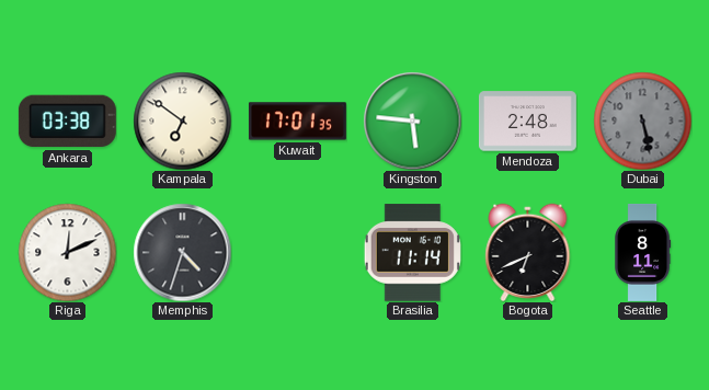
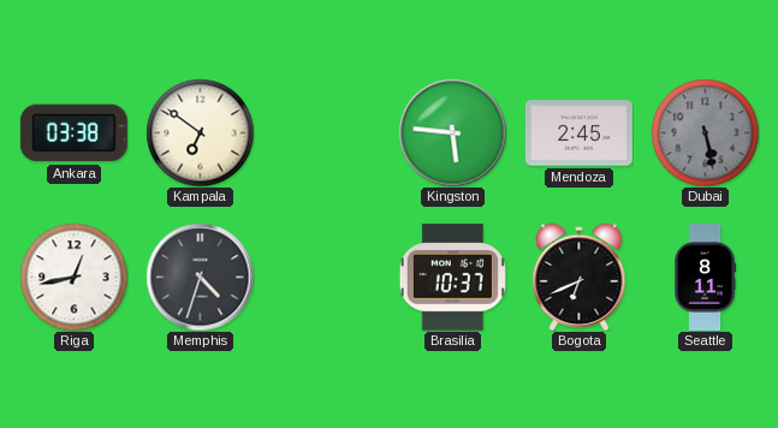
Kuwait: 17:01 -> none
Mendoza: 2:48 -> 2:45
Riga: 12:11 -> 12:43
Brasilia: 11:14 -> 10:37
